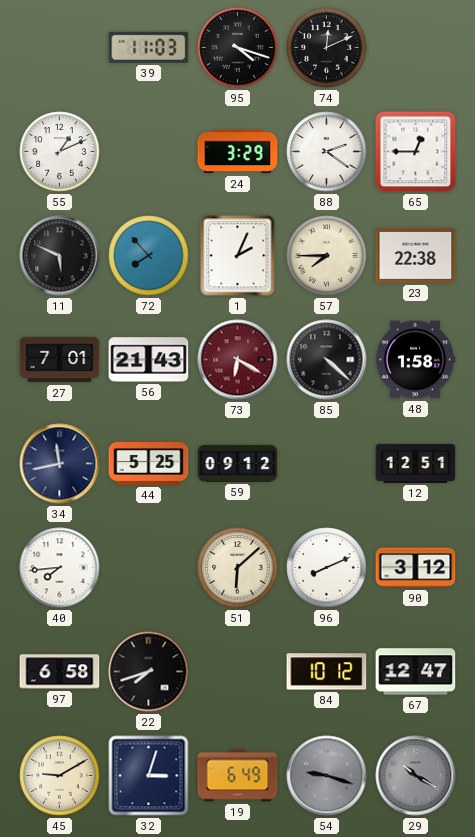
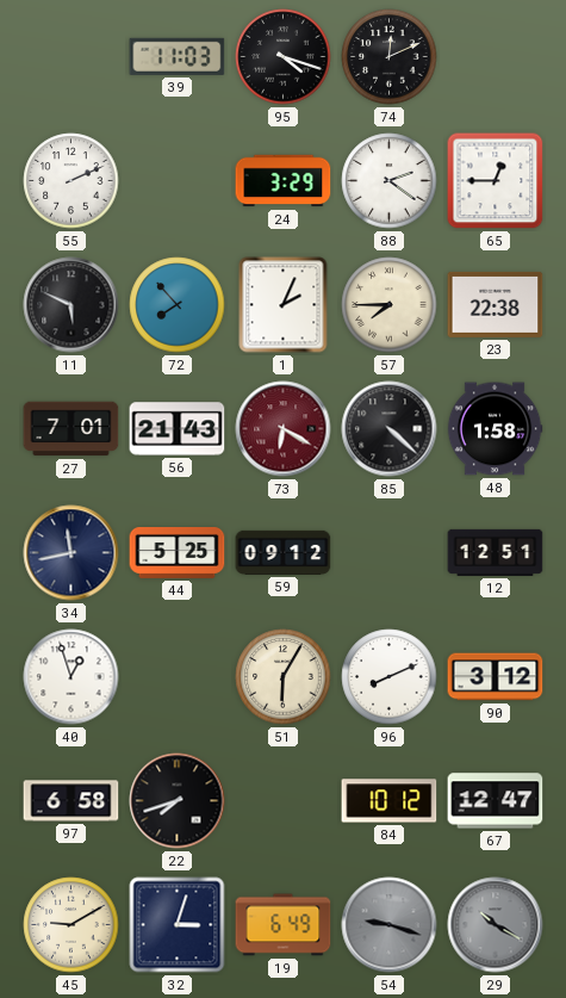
55: 1:11 -> 2:11
40: 7:44 -> 12:57
51: 6:08 -> 6:05
